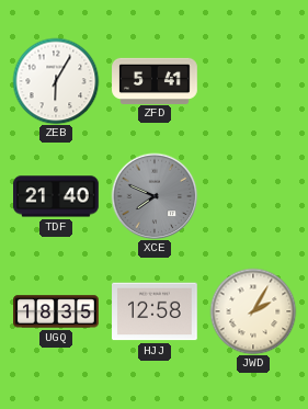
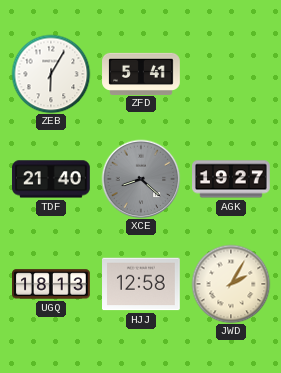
XCE: 7:49 -> 8:22
AGK: none -> 19:27
UGQ: 18:35 -> 18:13
